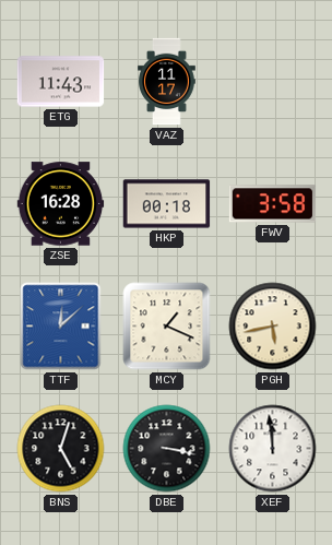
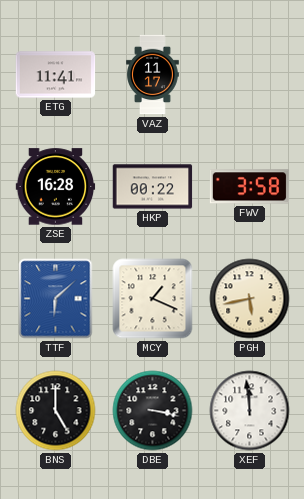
ETG: 11:43 -> 11:41
HKP: 00:18 -> 00:22
TTF: 12:08 -> 6:08
BNS: 5:03 -> 5:00
